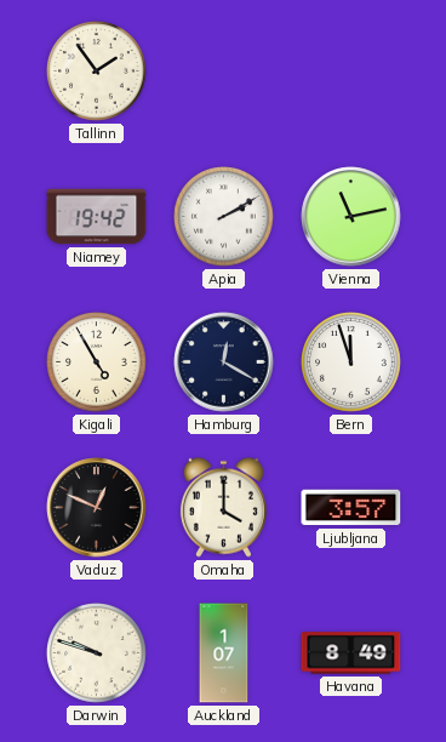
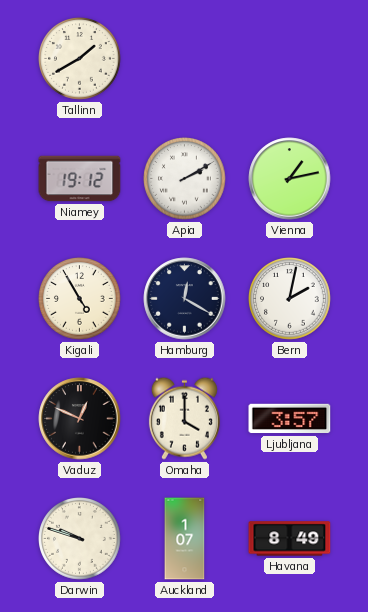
Tallinn: 1:54 -> 1:40
Niamey: 19:42 -> 19:12
Vienna: 11:13 -> 1:13
Bern: 11:57 -> 2:02
